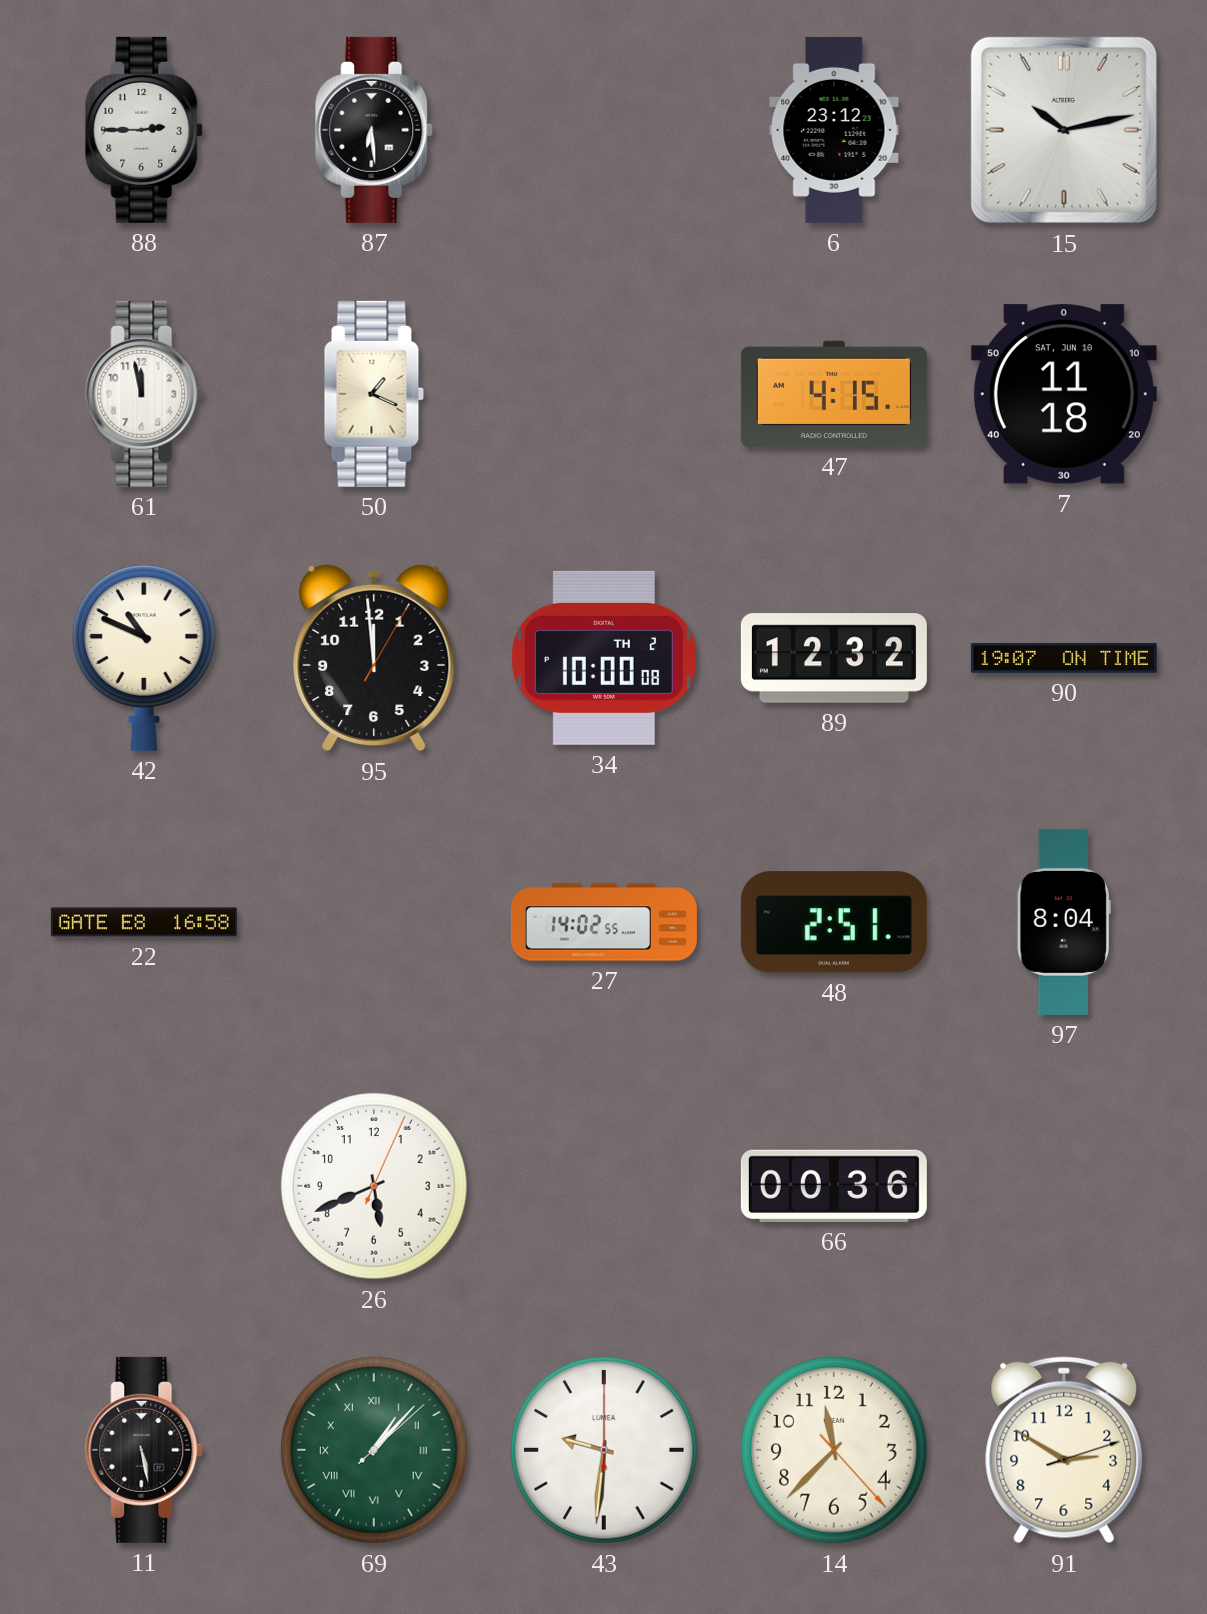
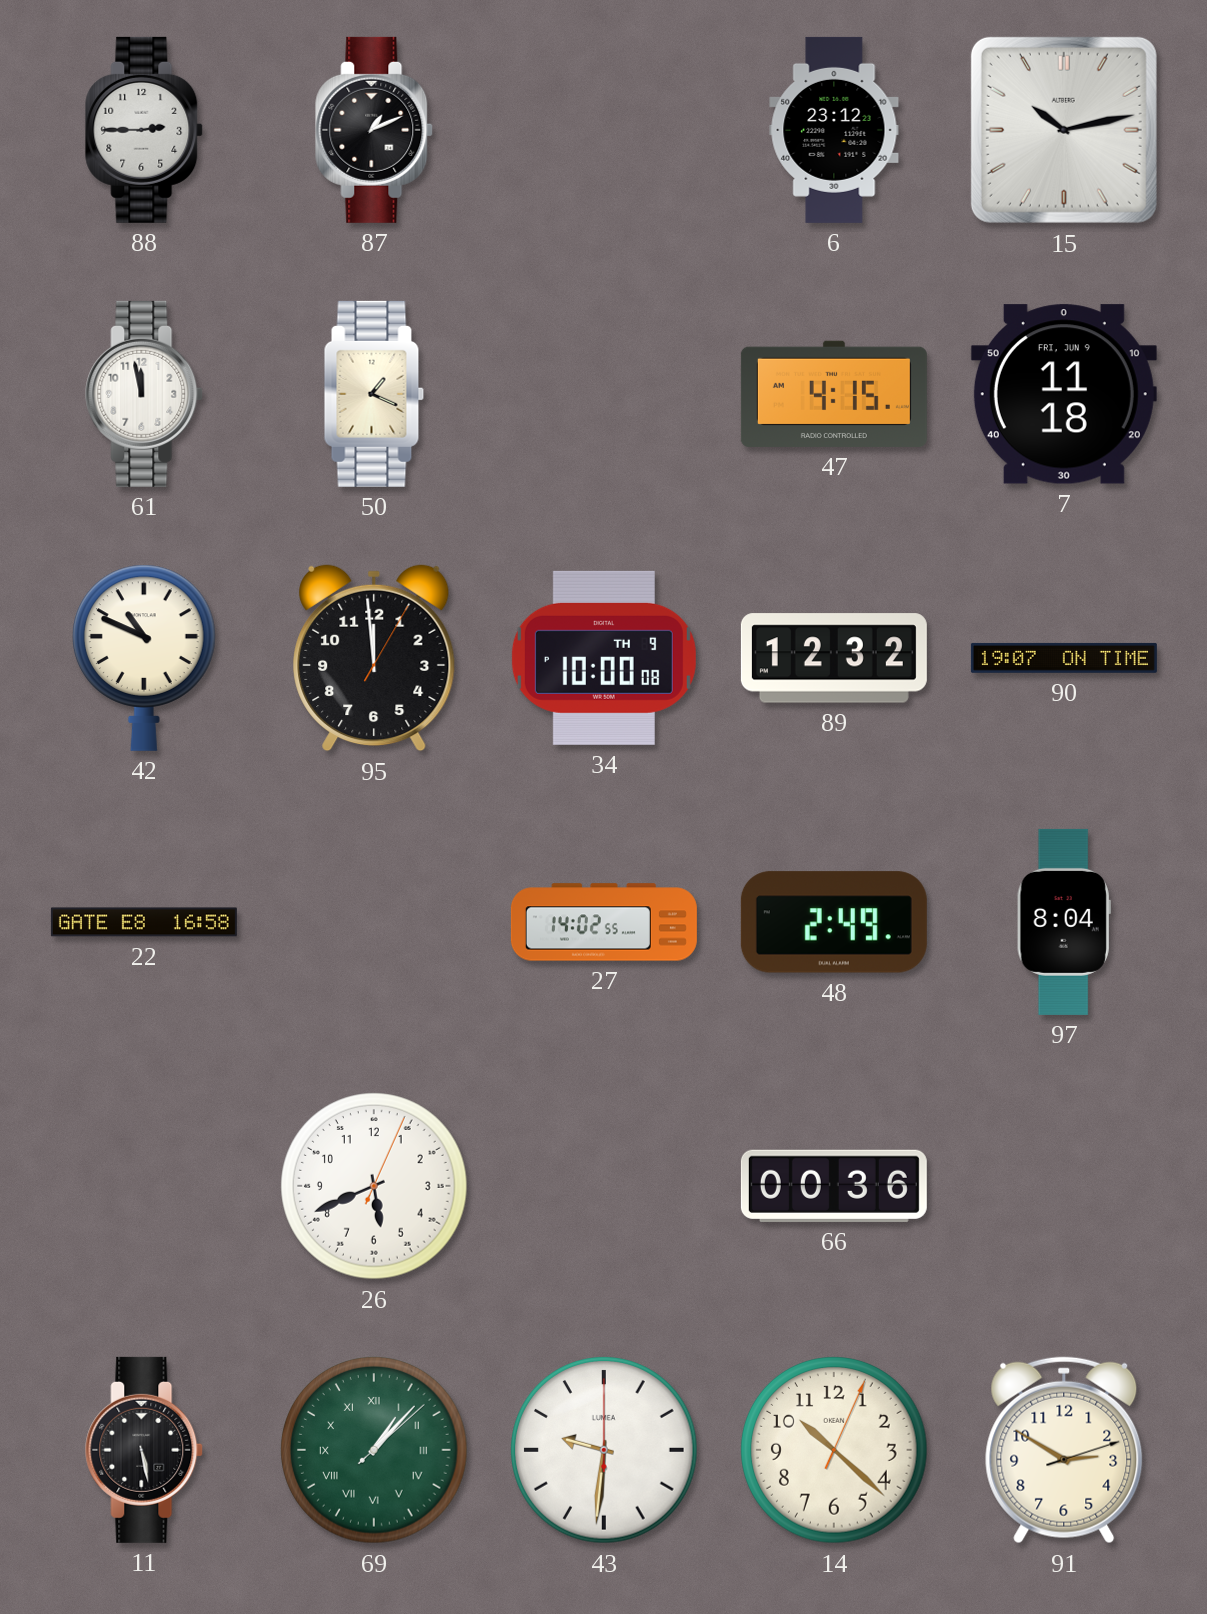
87: 6:29 -> 1:11
7 date: SAT, JUN 10 -> FRI, JUN 9
34 date: TH 2 -> TH 9
48: 2:51 -> 2:49
14: 11:37 -> 10:22
